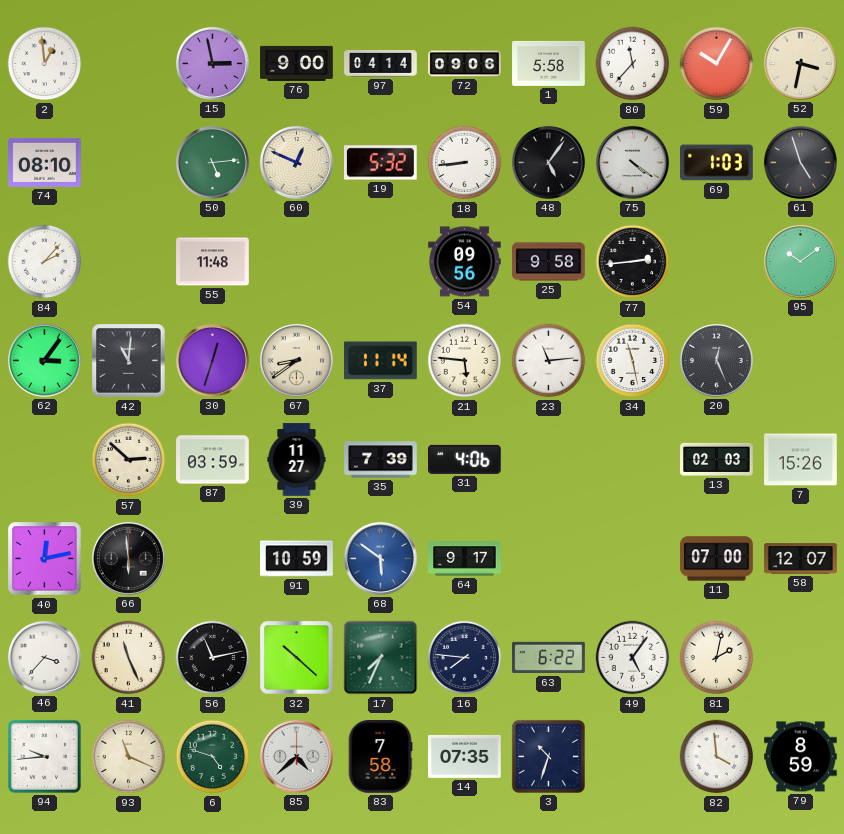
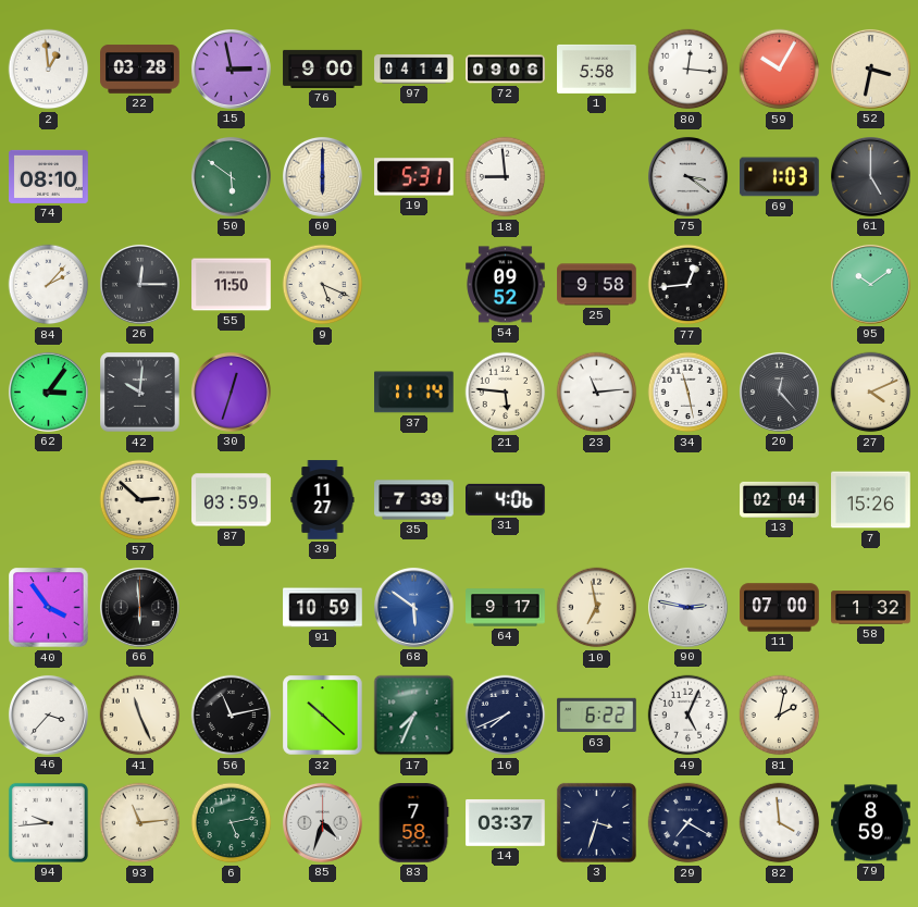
22: none -> 03:28
80: 11:37 -> 12:16
50: 5:14 -> 5:51
60: 12:49 -> 6:00
19: 5:32 -> 5:31
18: 8:44 -> 8:59
48: 5:06 -> none
75: 4:21 -> 3:21
61: 4:57 -> 5:00
26: none -> 12:15
55: 11:48 -> 11:50
9: none -> 5:19
54: 09:56 -> 09:52
77: 2:44 -> 12:44
42: 11:01 -> 10:01
67: 8:39 -> none
20: 12:26 -> 12:23
27: none -> 4:11
13: 02:03 -> 02:04
40: 12:13 -> 3:54
10: none -> 6:58
90: none -> 2:47
58: 12:07 -> 1:32
16: 7:46 -> 7:41
49: 5:06 -> 5:04
93: 11:19 -> 11:14
6: 4:48 -> 5:13
85: 4:38 -> 4:33
14: 07:35 -> 03:37
3: 10:33 -> 3:33
29: none -> 7:20
